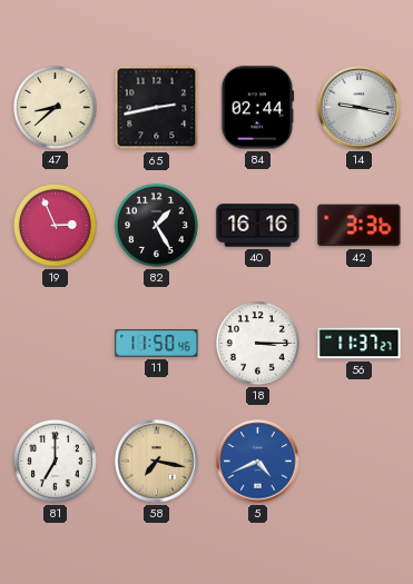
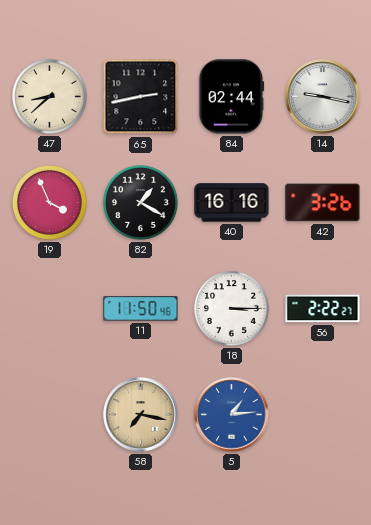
19: 2:56 -> 3:56
82: 1:25 -> 1:20
42: 3:36 -> 3:26
56: 11:37 -> 2:22
81: 7:00 -> none
5: 4:41 -> 1:14
